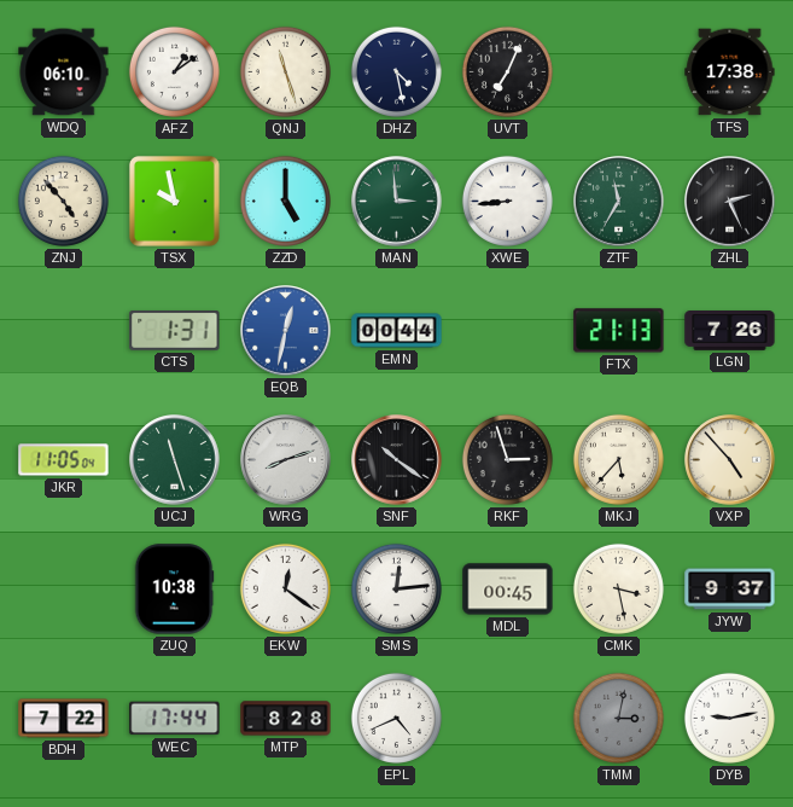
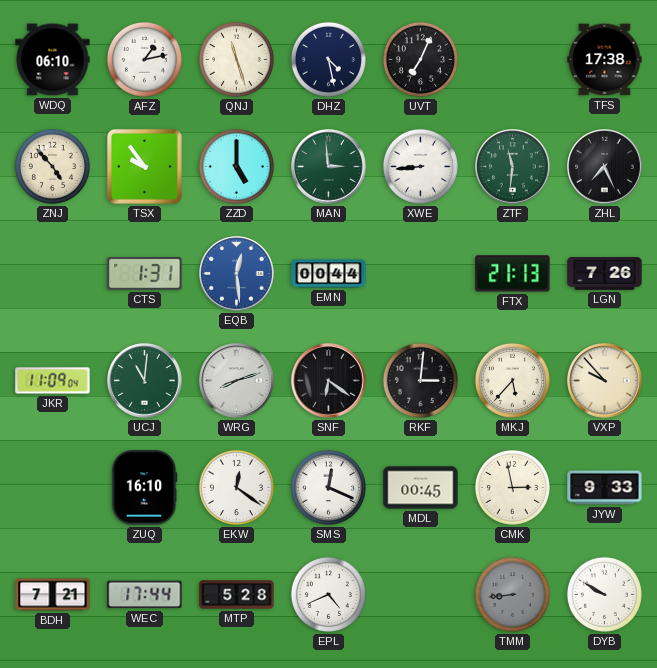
AFZ: 1:09 -> 1:13
TSX: 9:58 -> 9:54
ZTF: 11:35 -> 11:31
ZHL: 2:26 -> 7:26
EQB: 12:32 -> 12:29
JKR: 11:05 -> 11:09
UCJ: 11:27 -> 11:01
SNF: 10:21 -> 6:21
RKF: 2:57 -> 3:01
VXP: 4:53 -> 9:53
ZUQ: 10:38 -> 16:10
SMS: 12:14 -> 12:19
CMK: 3:28 -> 2:58
JYW: 9:37 -> 9:33
BDH: 7:22 -> 7:21
MTP: 8:28 -> 5:28
TMM: 3:02 -> 8:44
DYB: 9:13 -> 9:50
